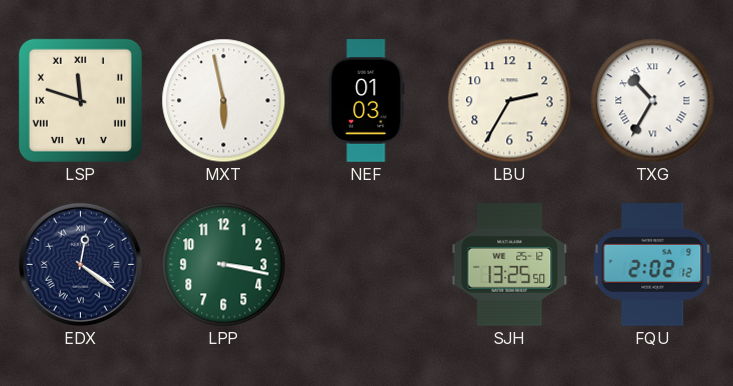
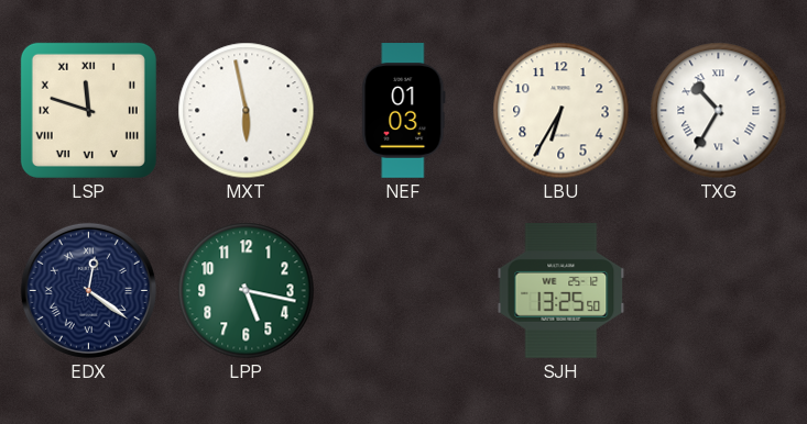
LBU: 2:35 -> 6:35
LPP: 3:17 -> 5:17
FQU: 2:02 -> none
